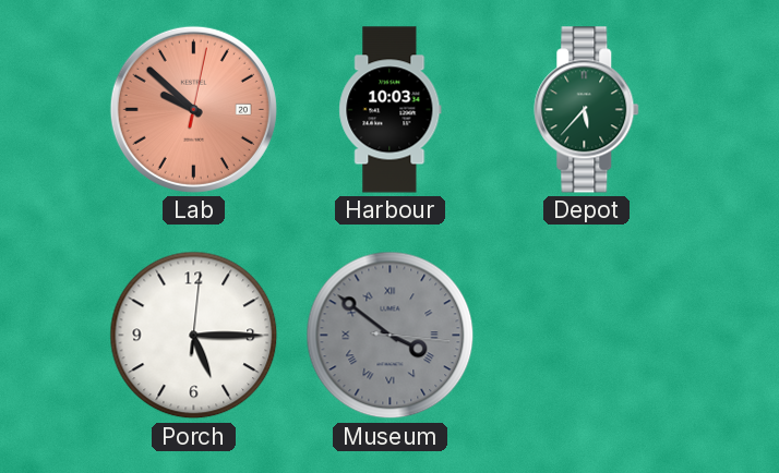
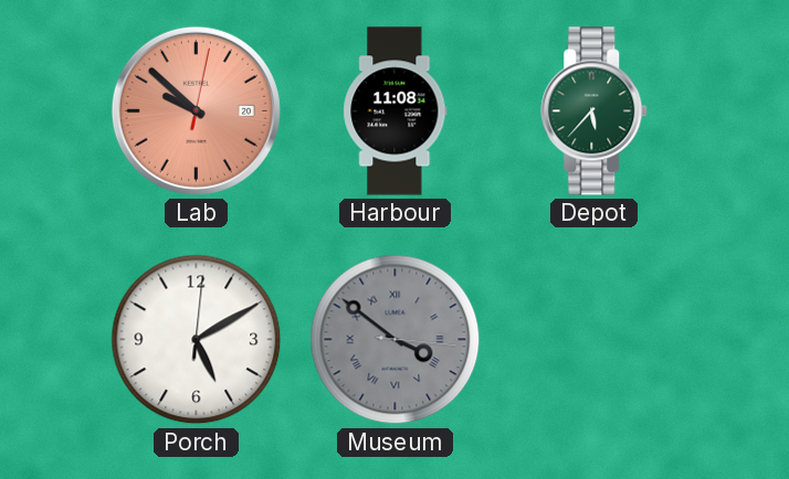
Harbour: 10:03 -> 11:08
Porch: 5:15 -> 5:10
